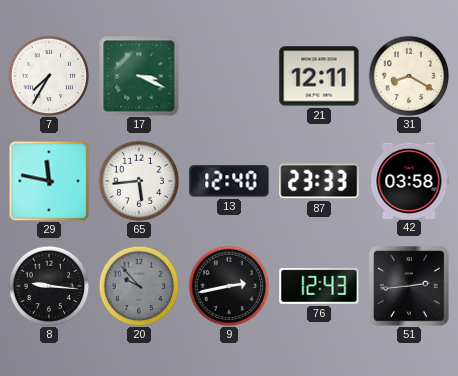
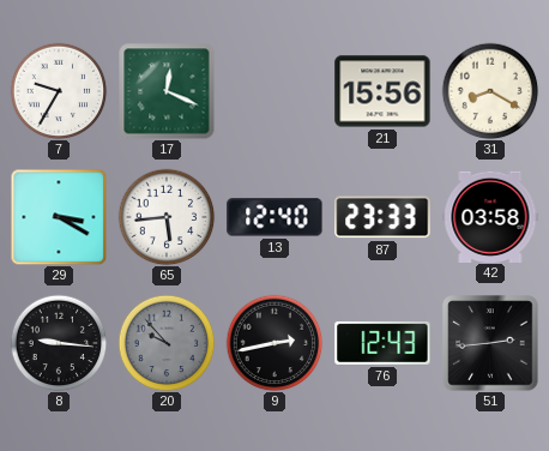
7: 7:35 -> 9:35
17: 3:19 -> 12:19
21: 12:11 -> 15:56
29: 11:47 -> 3:20
